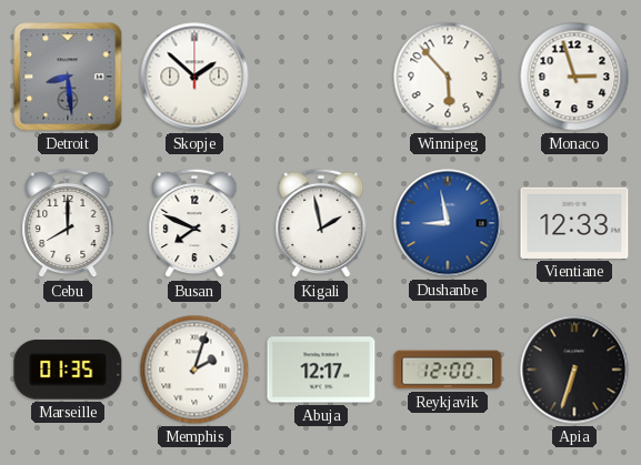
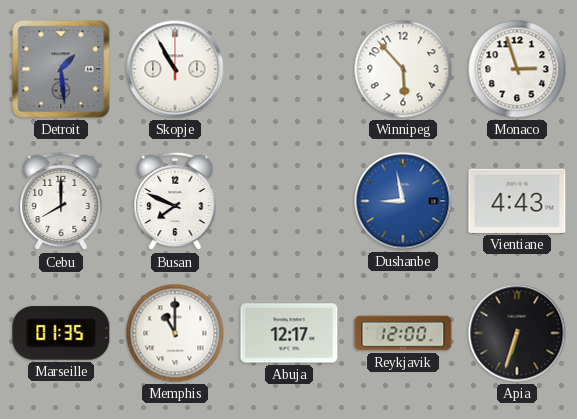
Detroit: 8:29 -> 1:29
Skopje: 1:52 -> 10:55
Kigali: 1:58 -> none
Vientiane: 12:33 -> 4:43
Memphis: 2:03 -> 11:00
